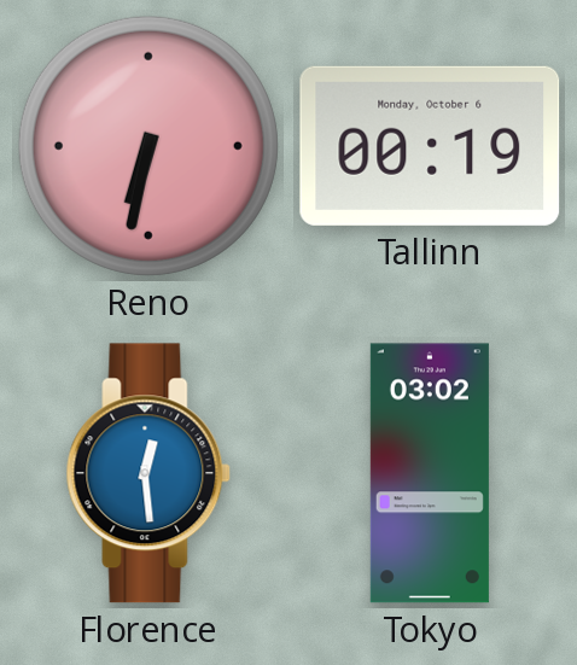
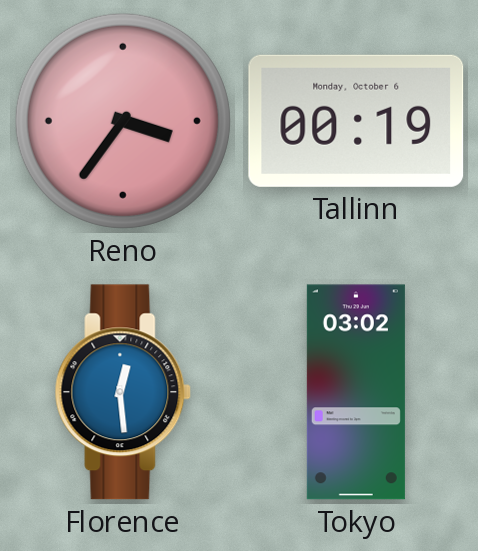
Reno: 6:32 -> 3:36
